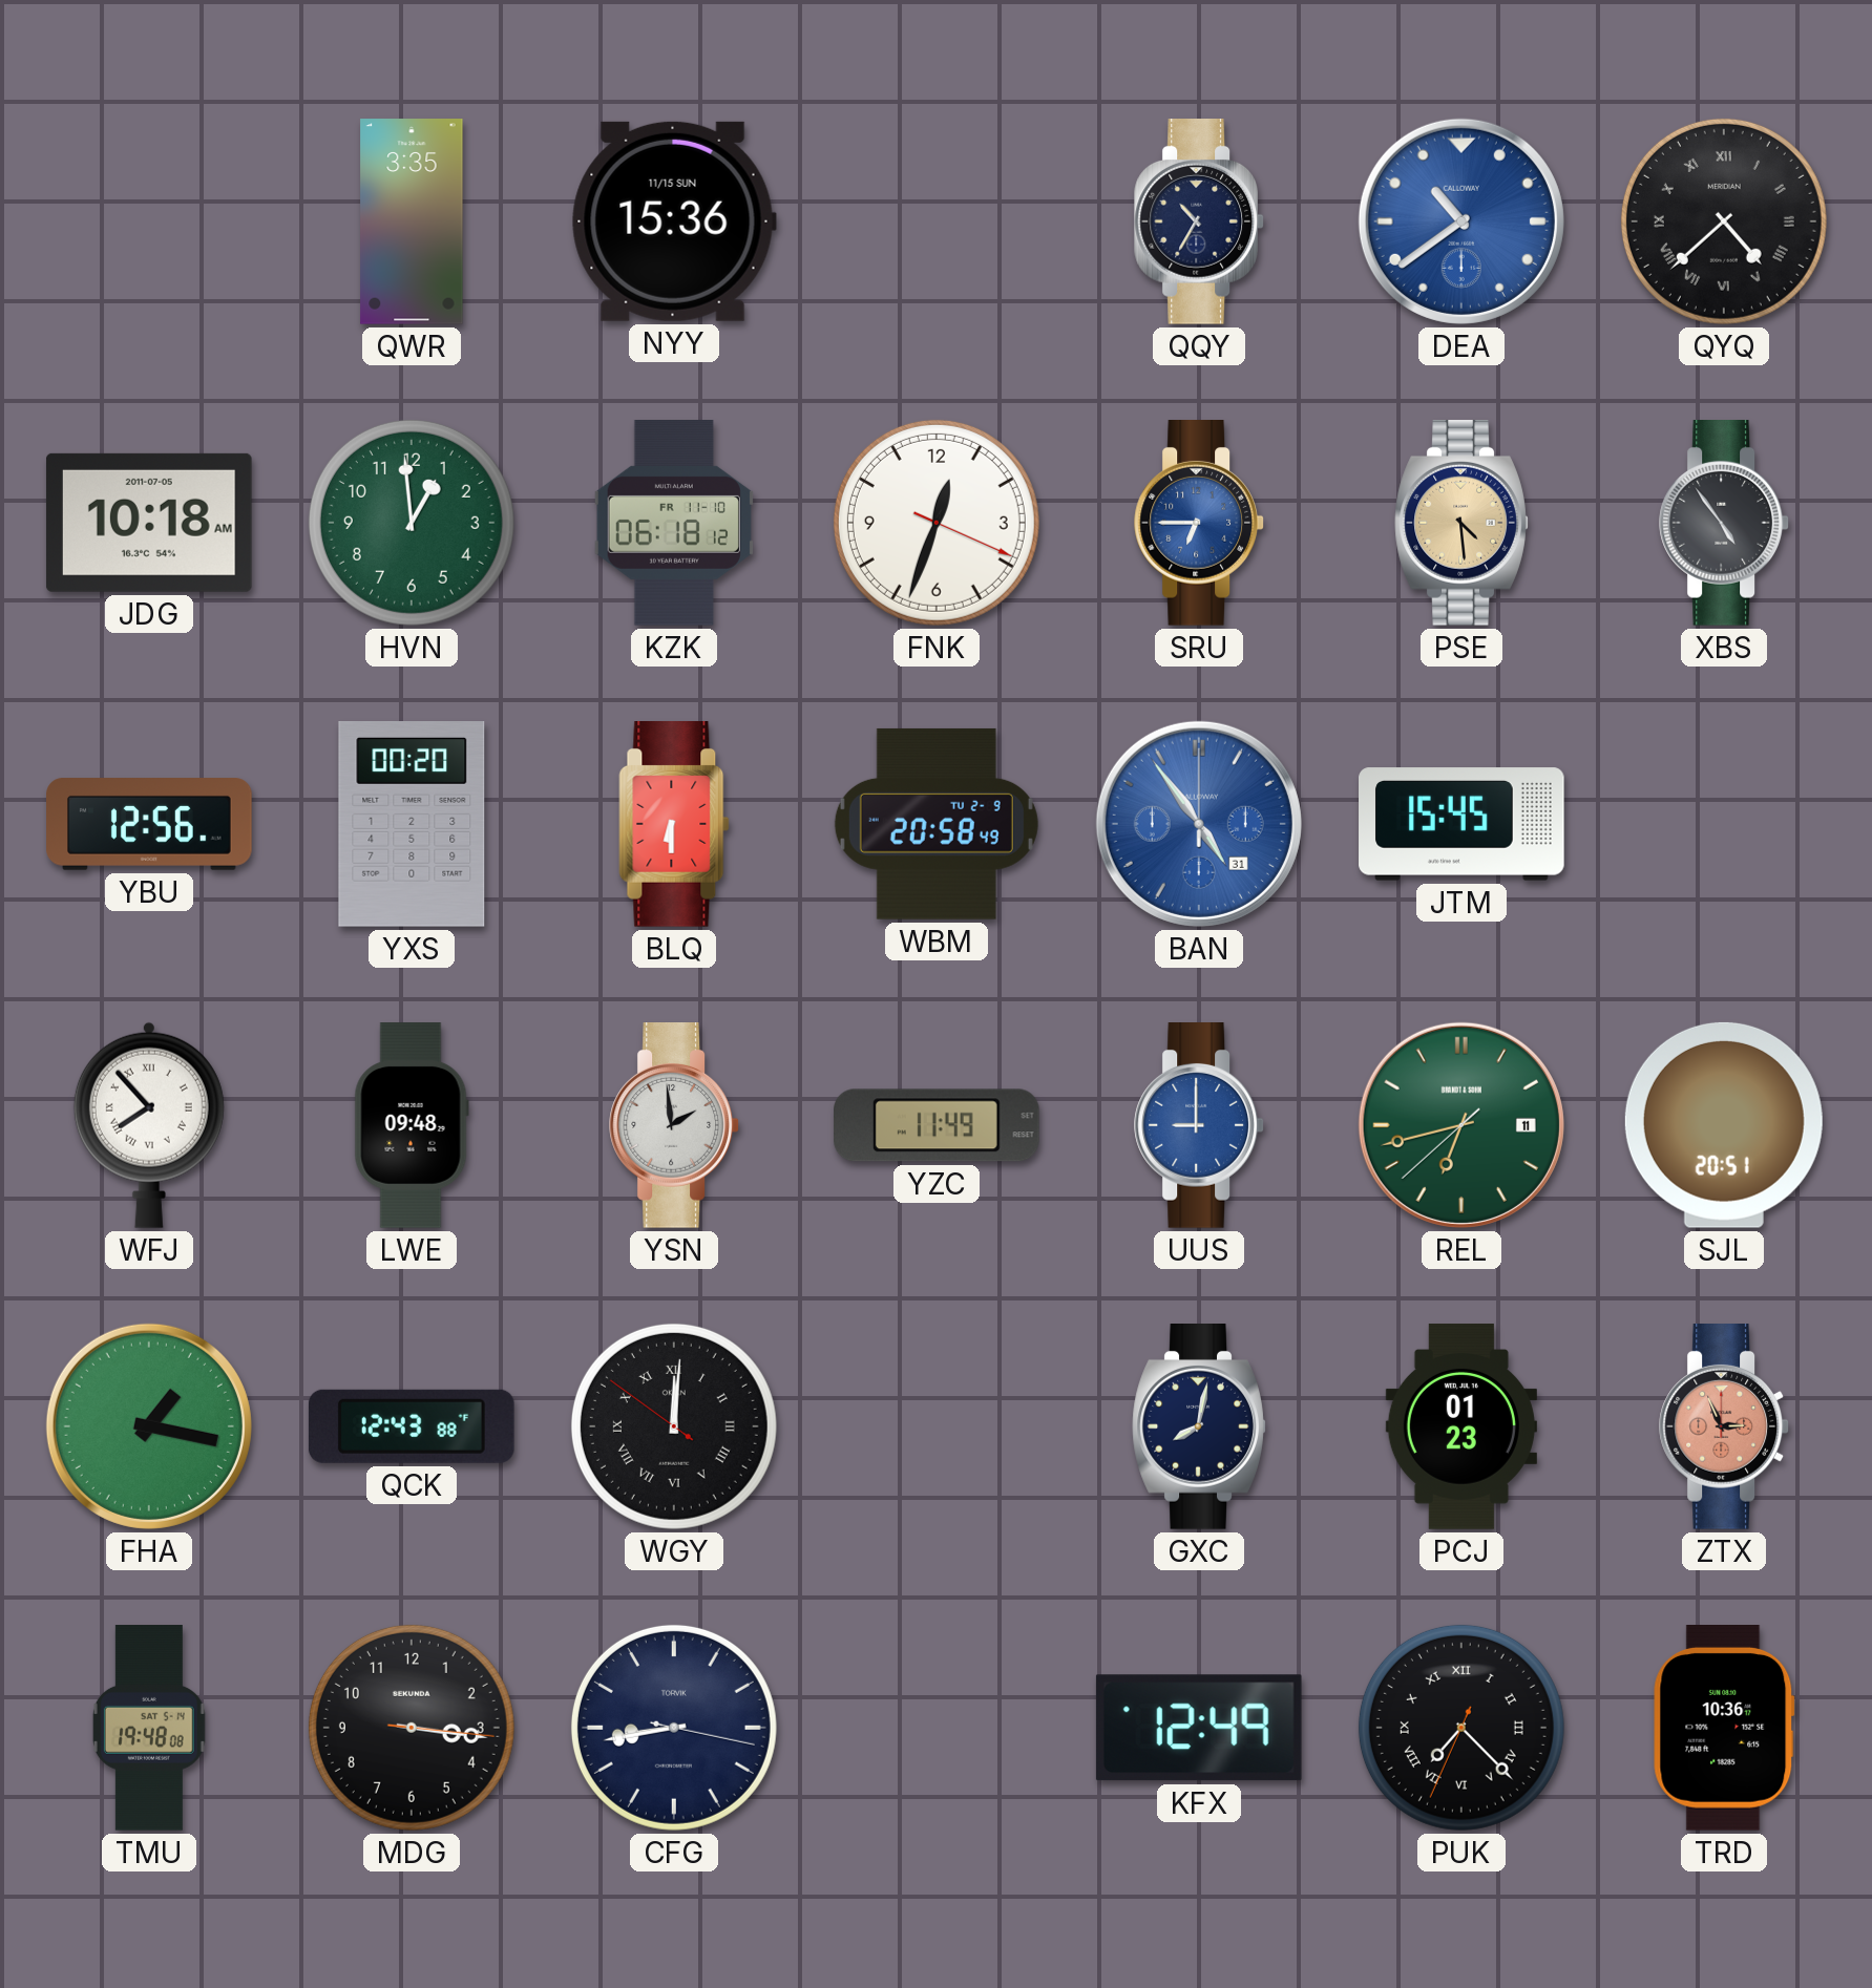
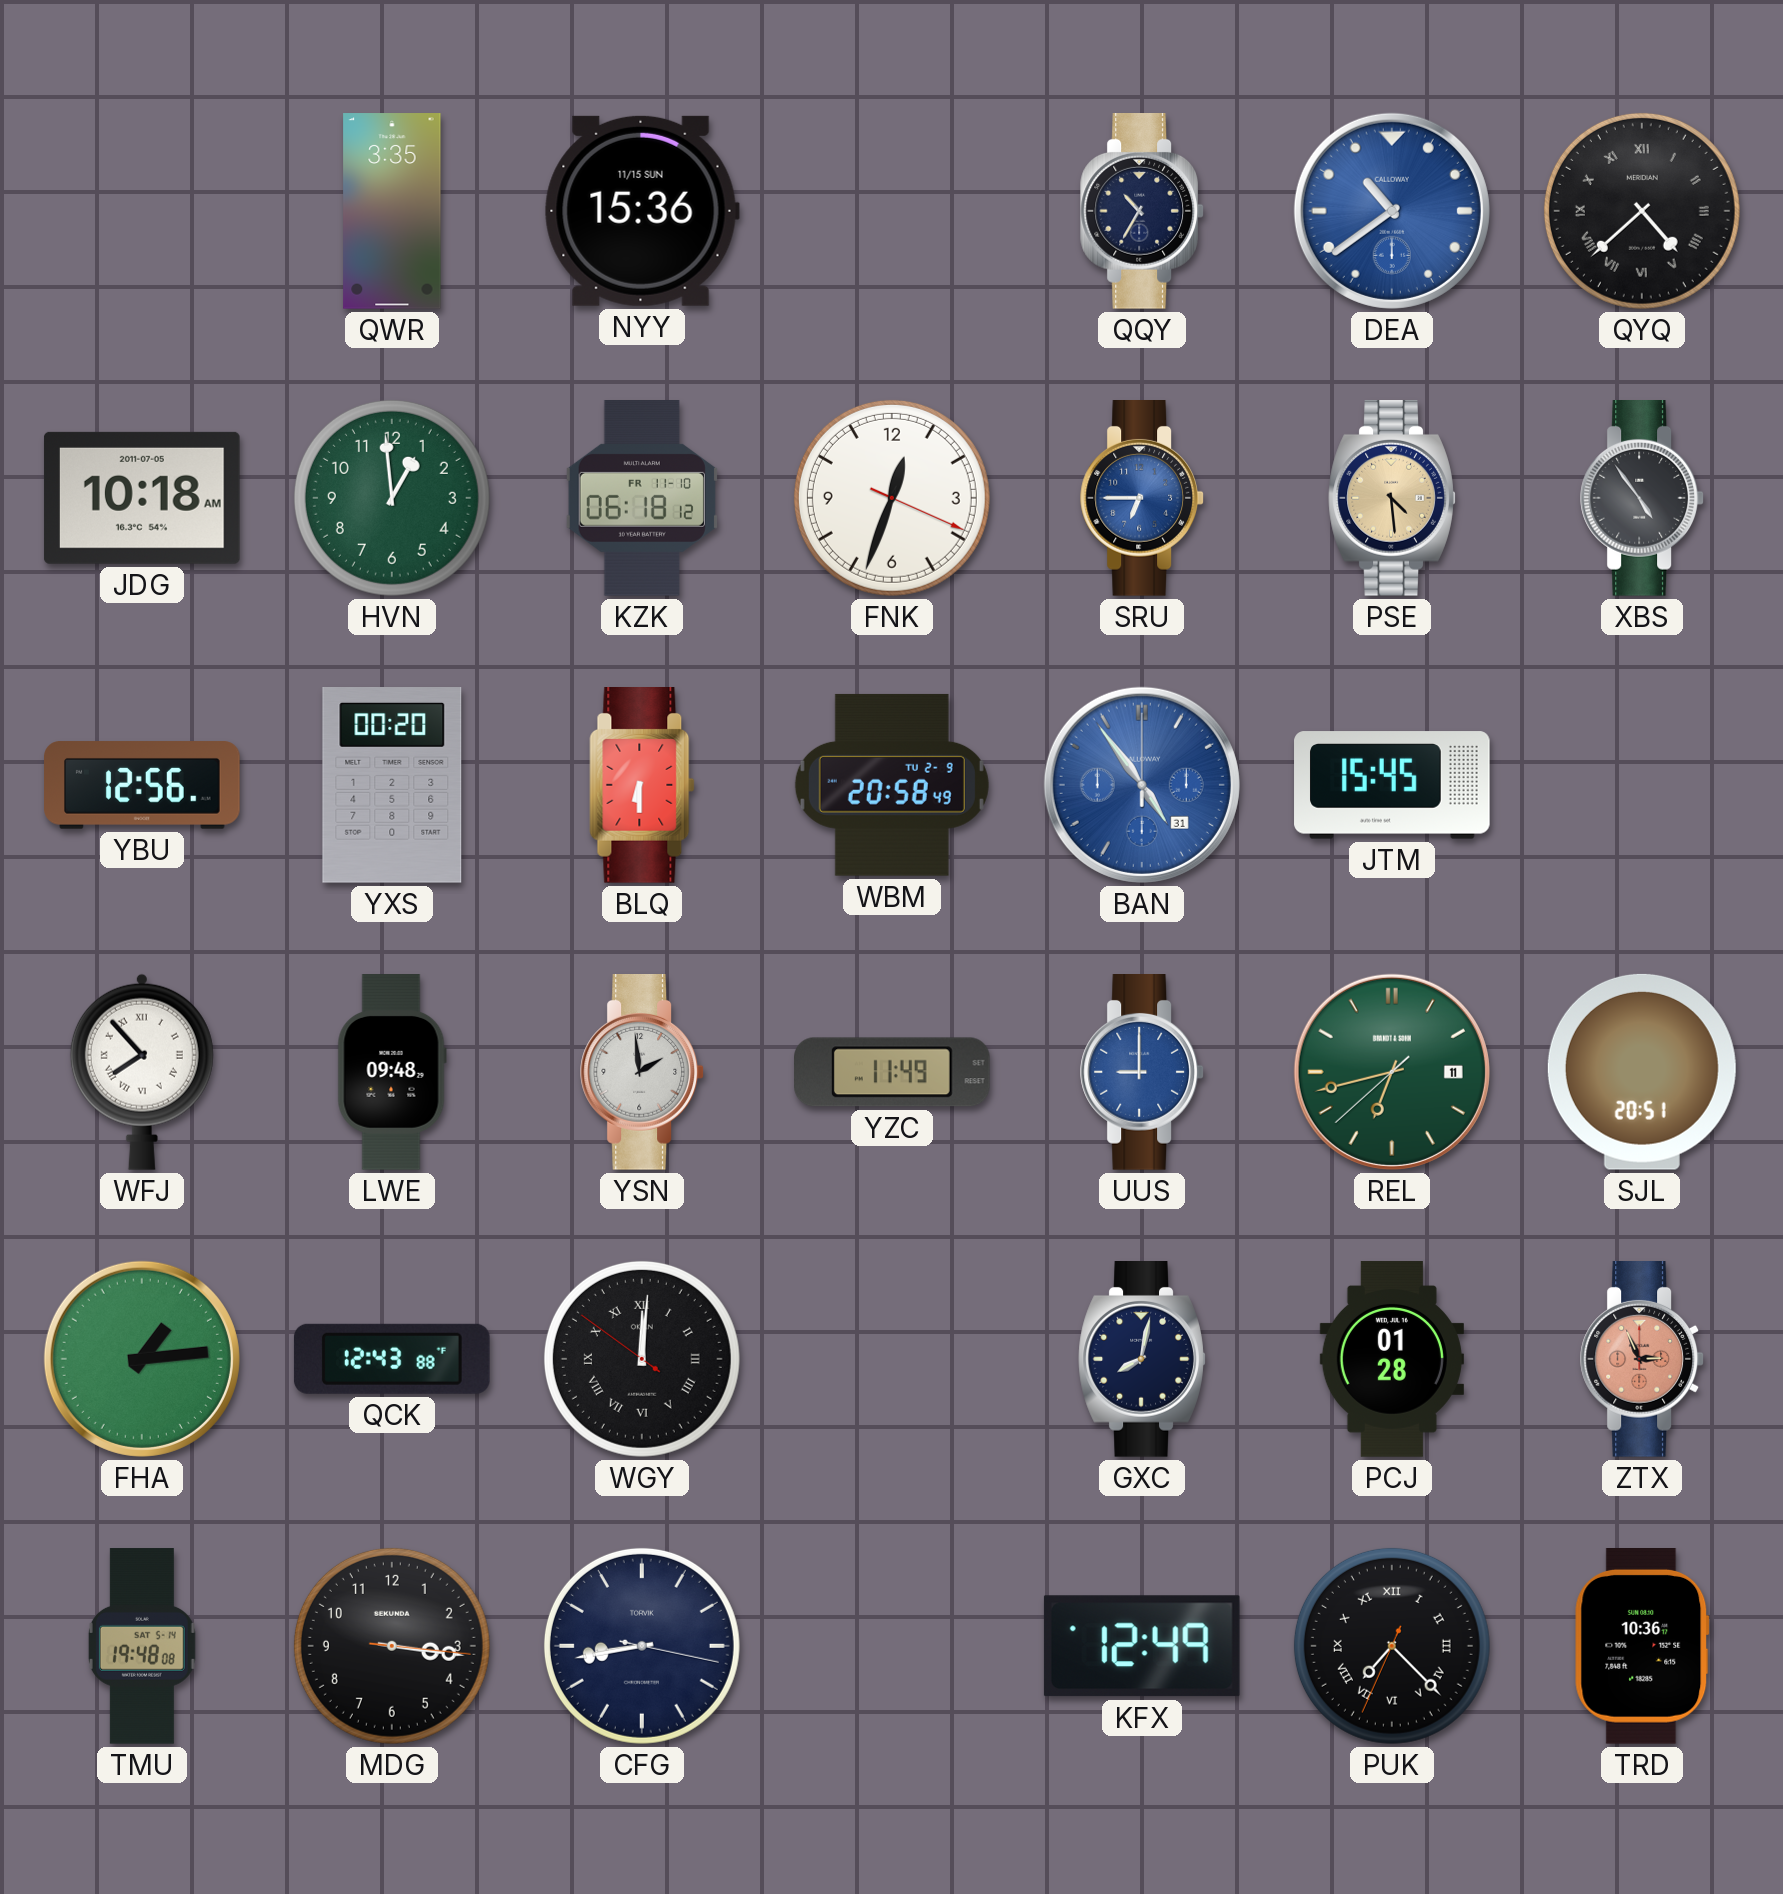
FHA: 1:17 -> 1:14
PCJ: 01:23 -> 01:28
